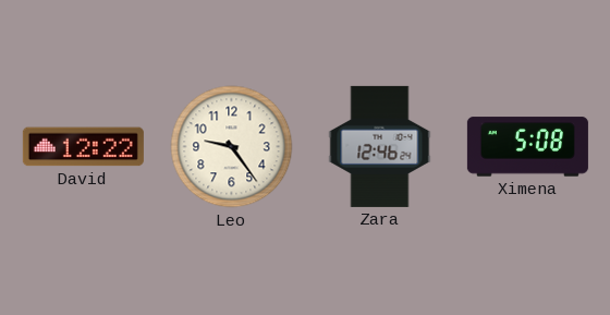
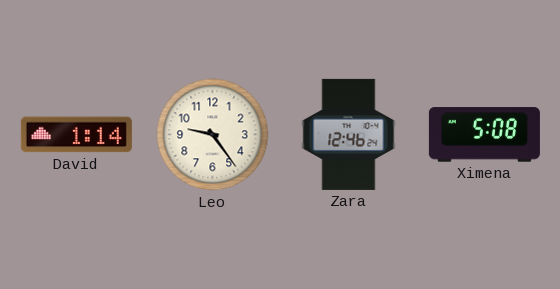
David: 12:22 -> 1:14
